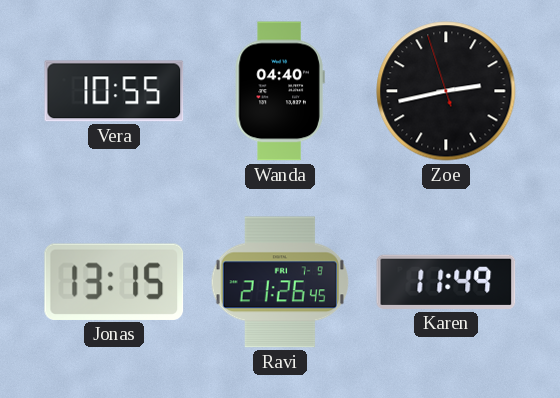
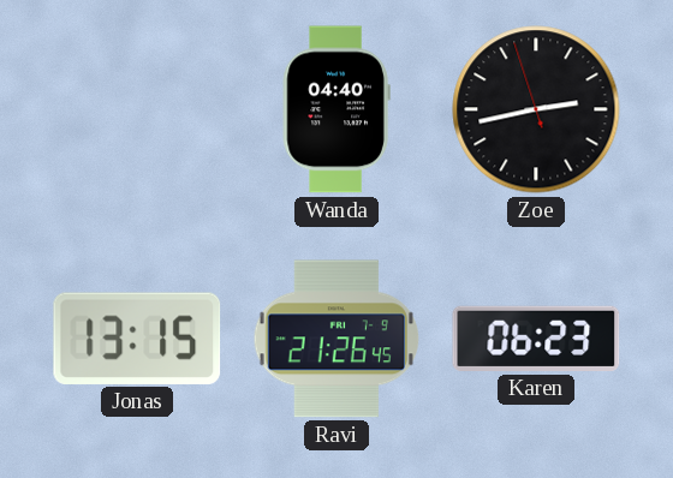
Vera: 10:55 -> none
Karen: 11:49 -> 06:23
